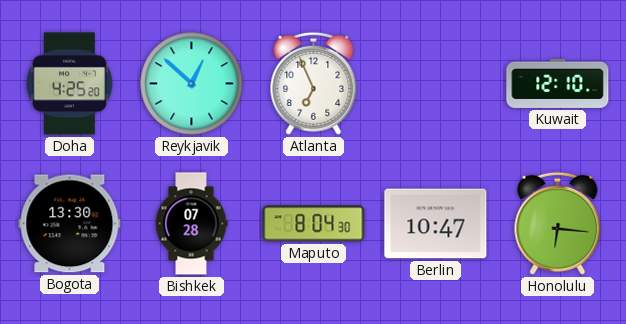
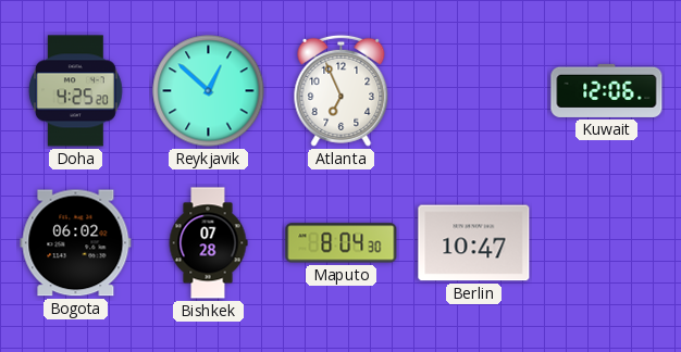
Kuwait: 12:10 -> 12:06
Bogota: 13:30 -> 06:02
Honolulu: 6:16 -> none
